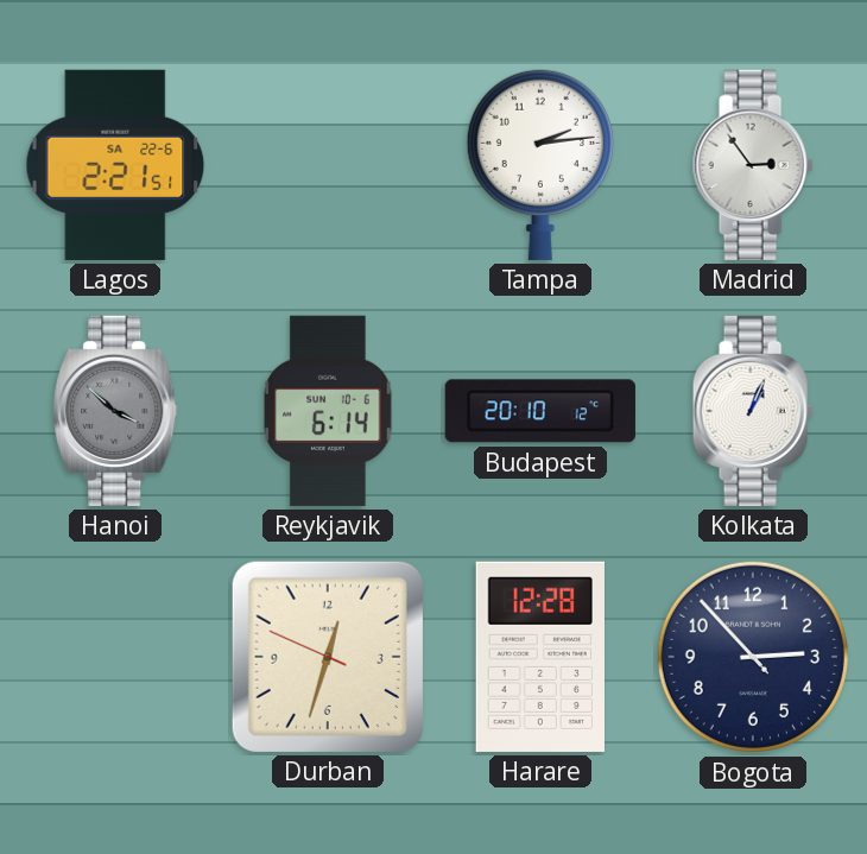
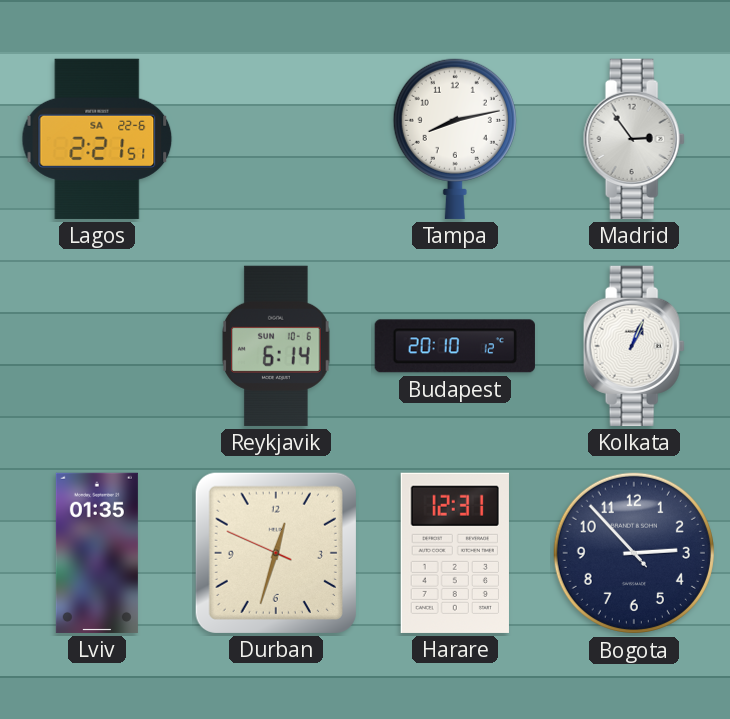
Tampa: 2:14 -> 8:13
Hanoi: 3:52 -> none
Lviv: none -> 01:35
Harare: 12:28 -> 12:31
